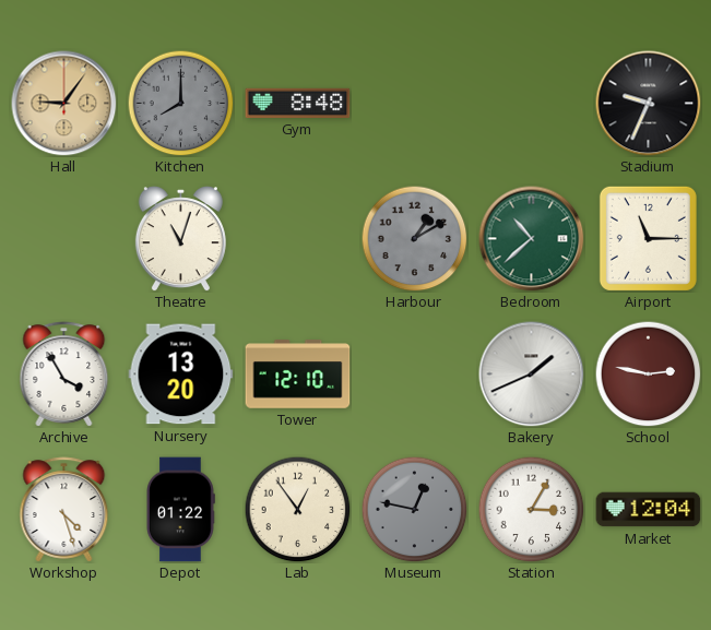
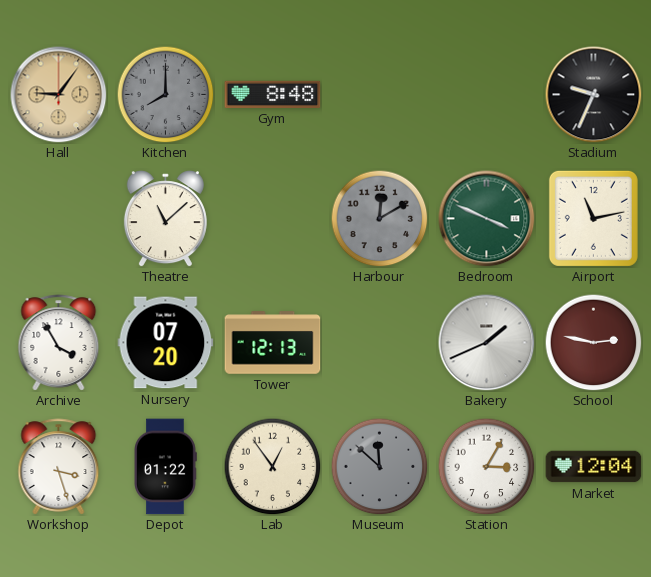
Theatre: 11:03 -> 11:08
Harbour: 1:10 -> 12:10
Bedroom: 10:38 -> 3:49
Airport: 11:15 -> 11:13
Nursery: 13:20 -> 07:20
Tower: 12:10 -> 12:13
Workshop: 4:27 -> 3:27
Museum: 12:47 -> 11:52
